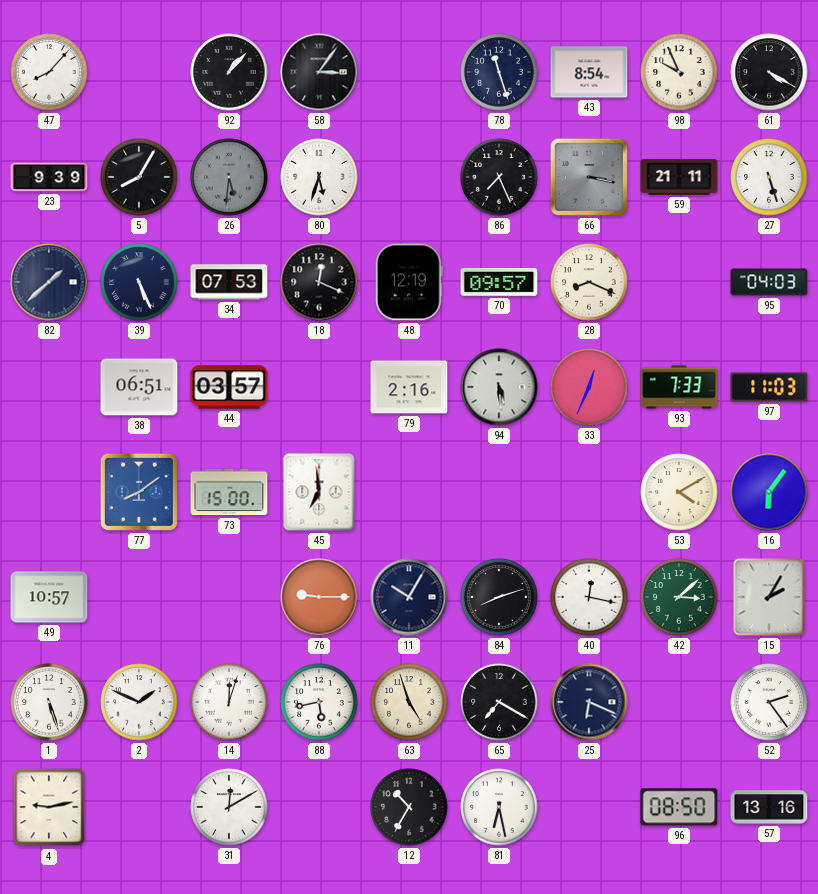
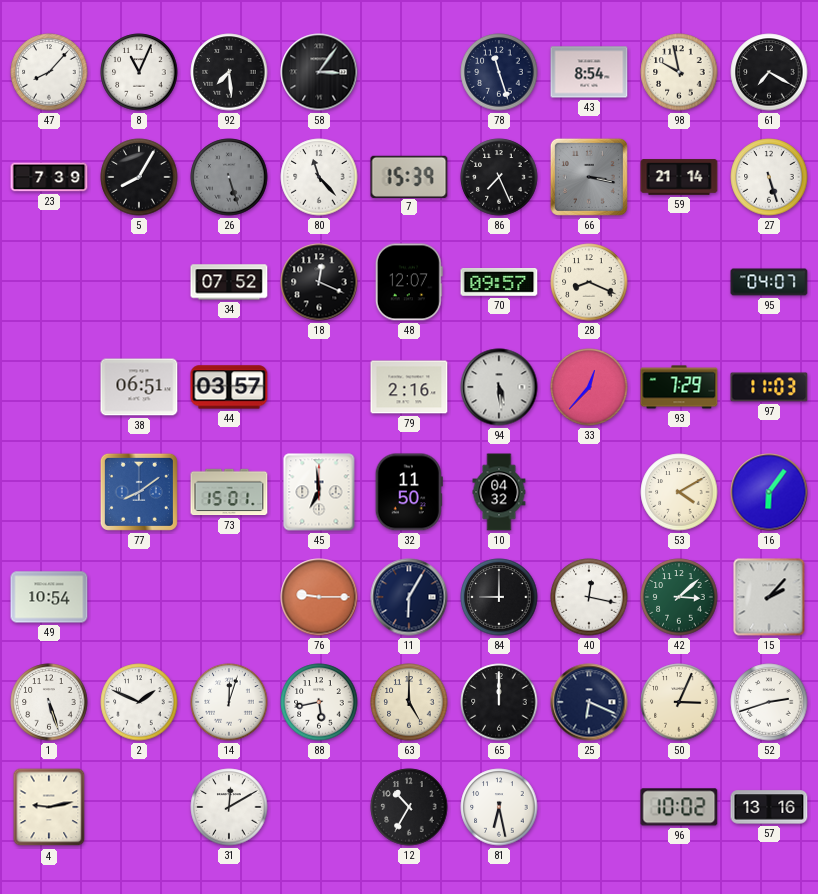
8: none -> 11:04
92: 1:07 -> 7:29
98: 9:56 -> 9:58
61: 4:20 -> 7:20
23: 9:39 -> 7:39
26: 5:31 -> 5:27
80: 5:33 -> 11:23
7: none -> 15:39
59: 21:11 -> 21:14
82: 1:38 -> none
39: 5:26 -> none
34: 07:53 -> 07:52
48: 12:19 -> 12:07
95: 04:03 -> 04:07
33: 12:34 -> 12:37
93: 7:33 -> 7:29
73: 15:00 -> 15:01
32: none -> 11:50
10: none -> 04:32
49: 10:57 -> 10:54
11: 10:05 -> 6:05
84: 8:12 -> 9:00
15: 2:05 -> 2:07
63: 4:57 -> 5:00
65: 7:20 -> 12:00
50: none -> 3:04
52: 2:24 -> 2:42
96: 08:50 -> 10:02
